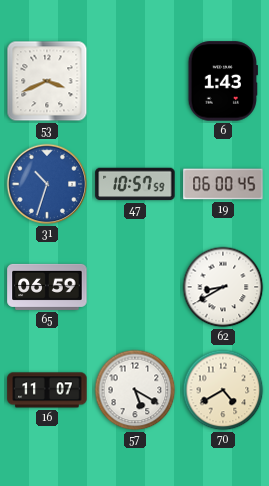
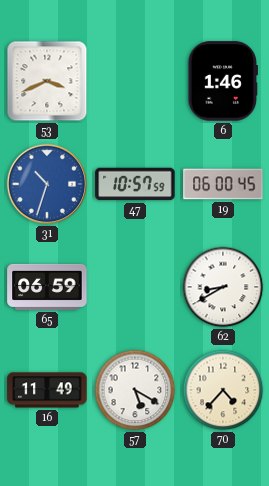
6: 1:43 -> 1:46
16: 11:07 -> 11:49
70: 4:40 -> 4:37
